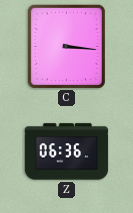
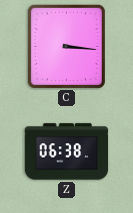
Z: 06:36 -> 06:38
